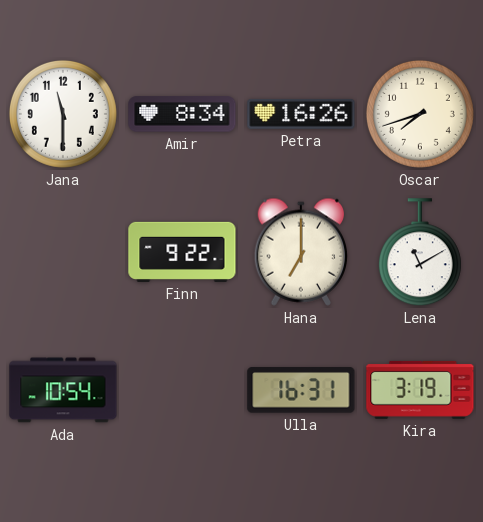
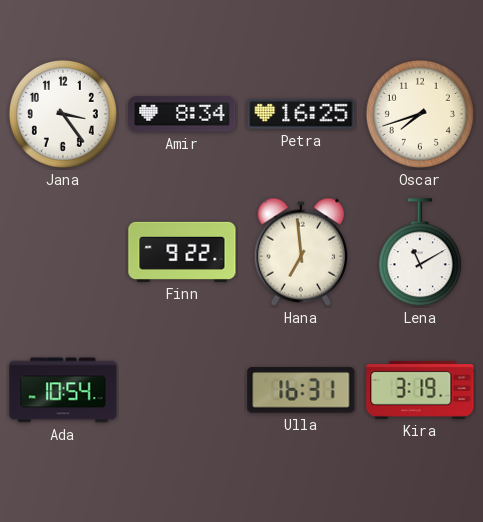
Jana: 11:30 -> 3:24
Petra: 16:26 -> 16:25
Hana: 7:00 -> 6:59
